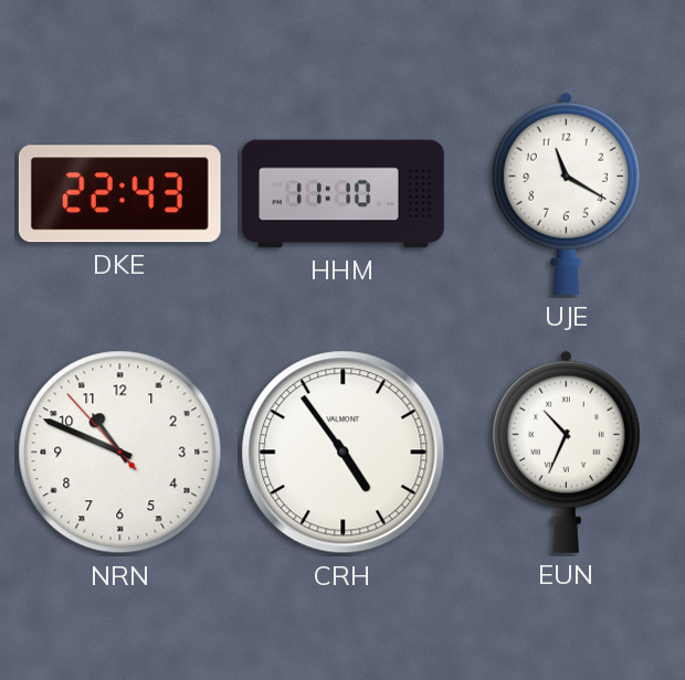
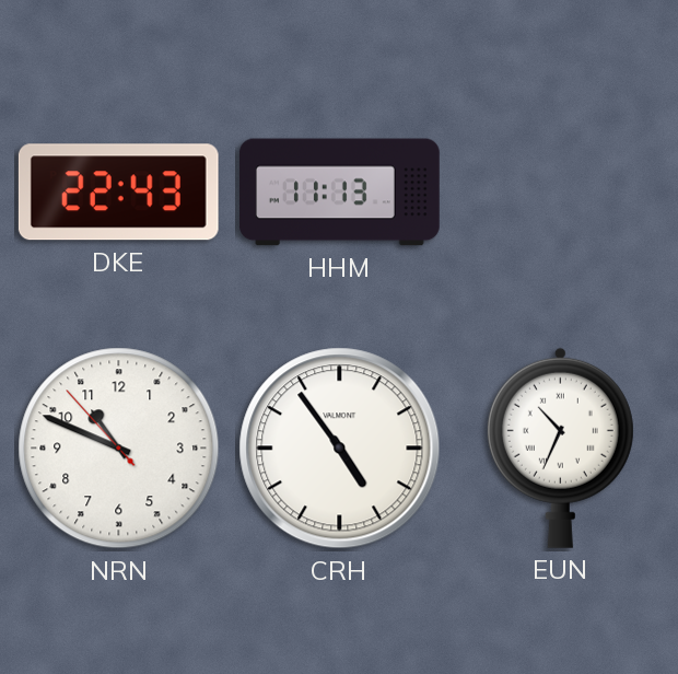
HHM: 11:10 -> 11:13
UJE: 11:20 -> none
